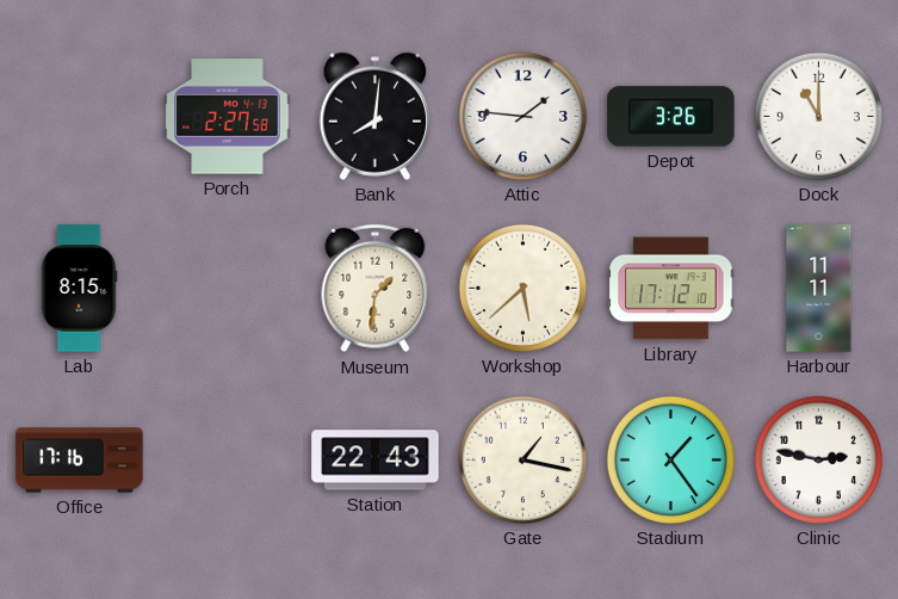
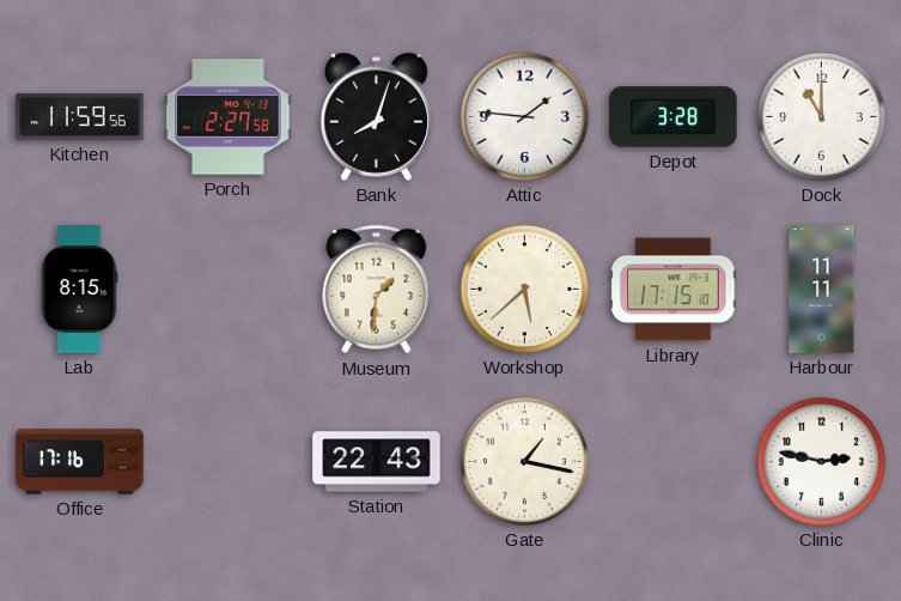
Kitchen: none -> 11:59
Bank: 8:01 -> 8:03
Depot: 3:26 -> 3:28
Library: 17:12 -> 17:15
Stadium: 1:24 -> none
